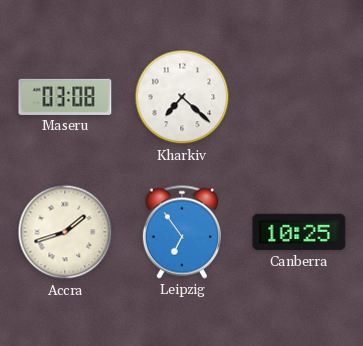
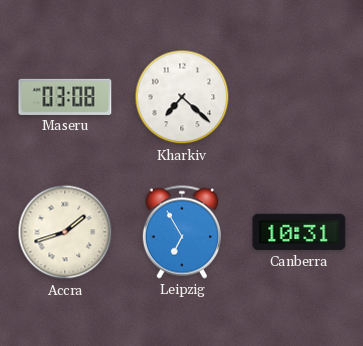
Leipzig: 6:54 -> 6:55
Canberra: 10:25 -> 10:31
